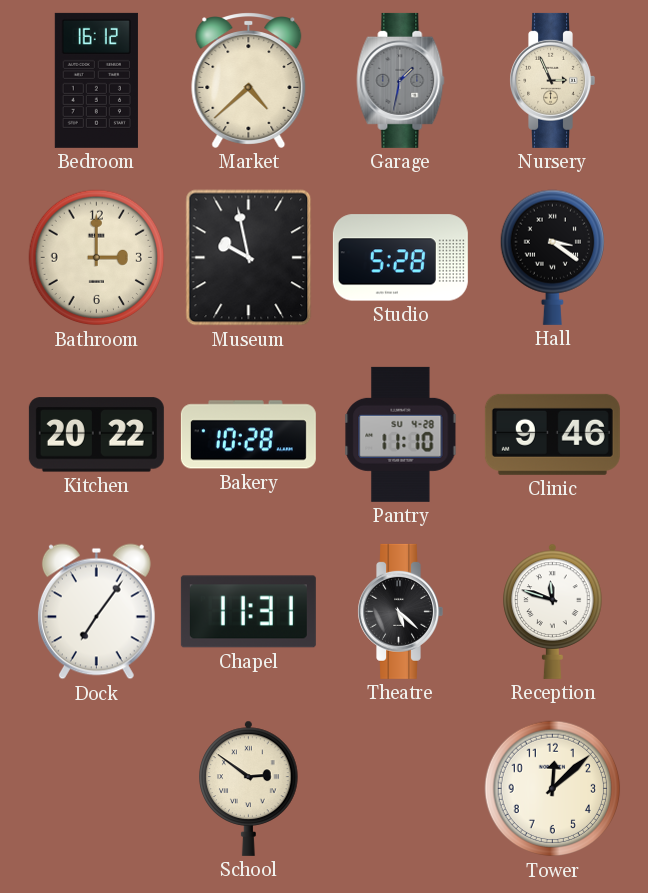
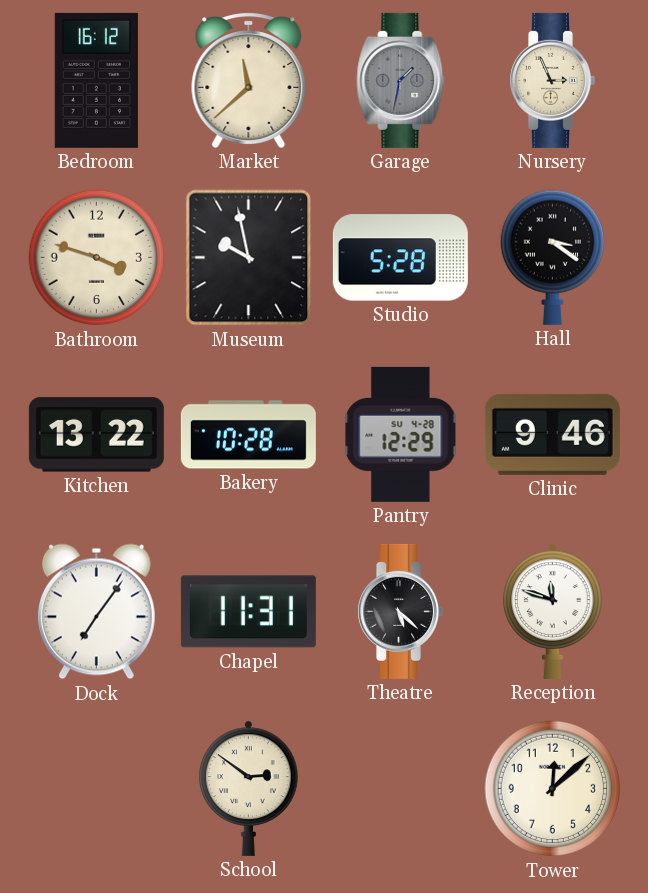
Market: 4:38 -> 11:38
Bathroom: 3:00 -> 3:48
Kitchen: 20:22 -> 13:22
Pantry: 11:10 -> 12:29
